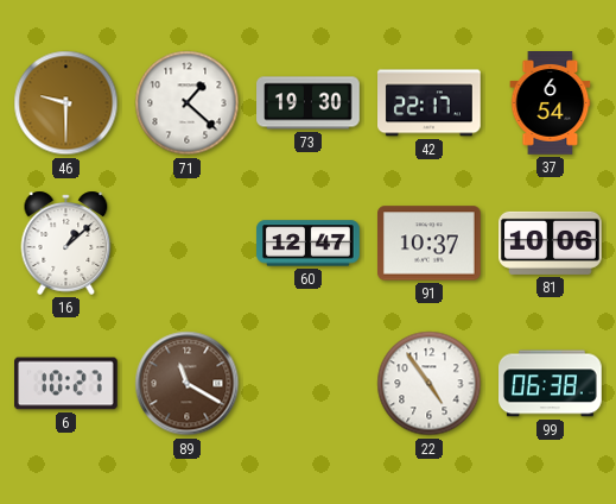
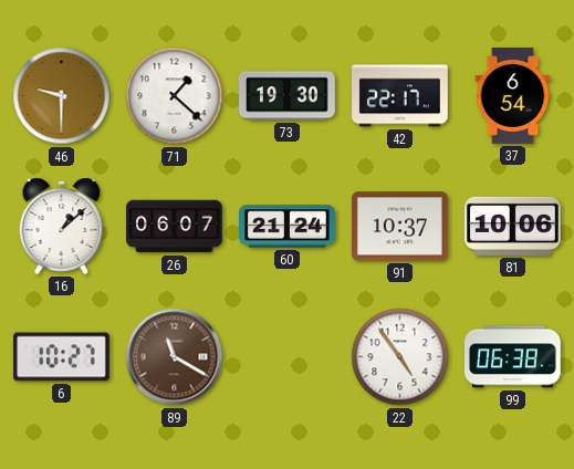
26: none -> 06:07
60: 12:47 -> 21:24
